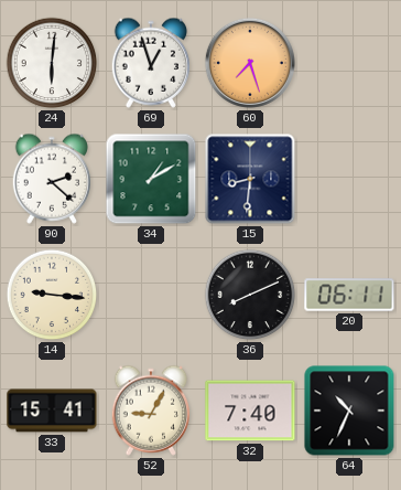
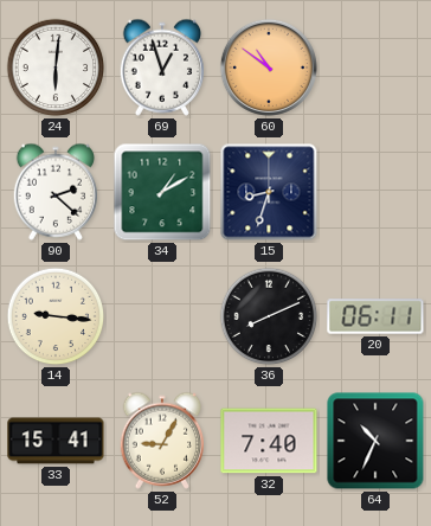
60: 7:27 -> 10:51
15: 8:31 -> 8:33
